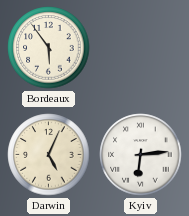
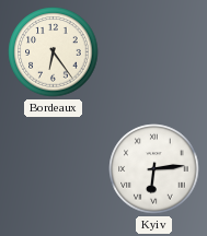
Bordeaux: 5:54 -> 6:24
Darwin: 5:04 -> none
